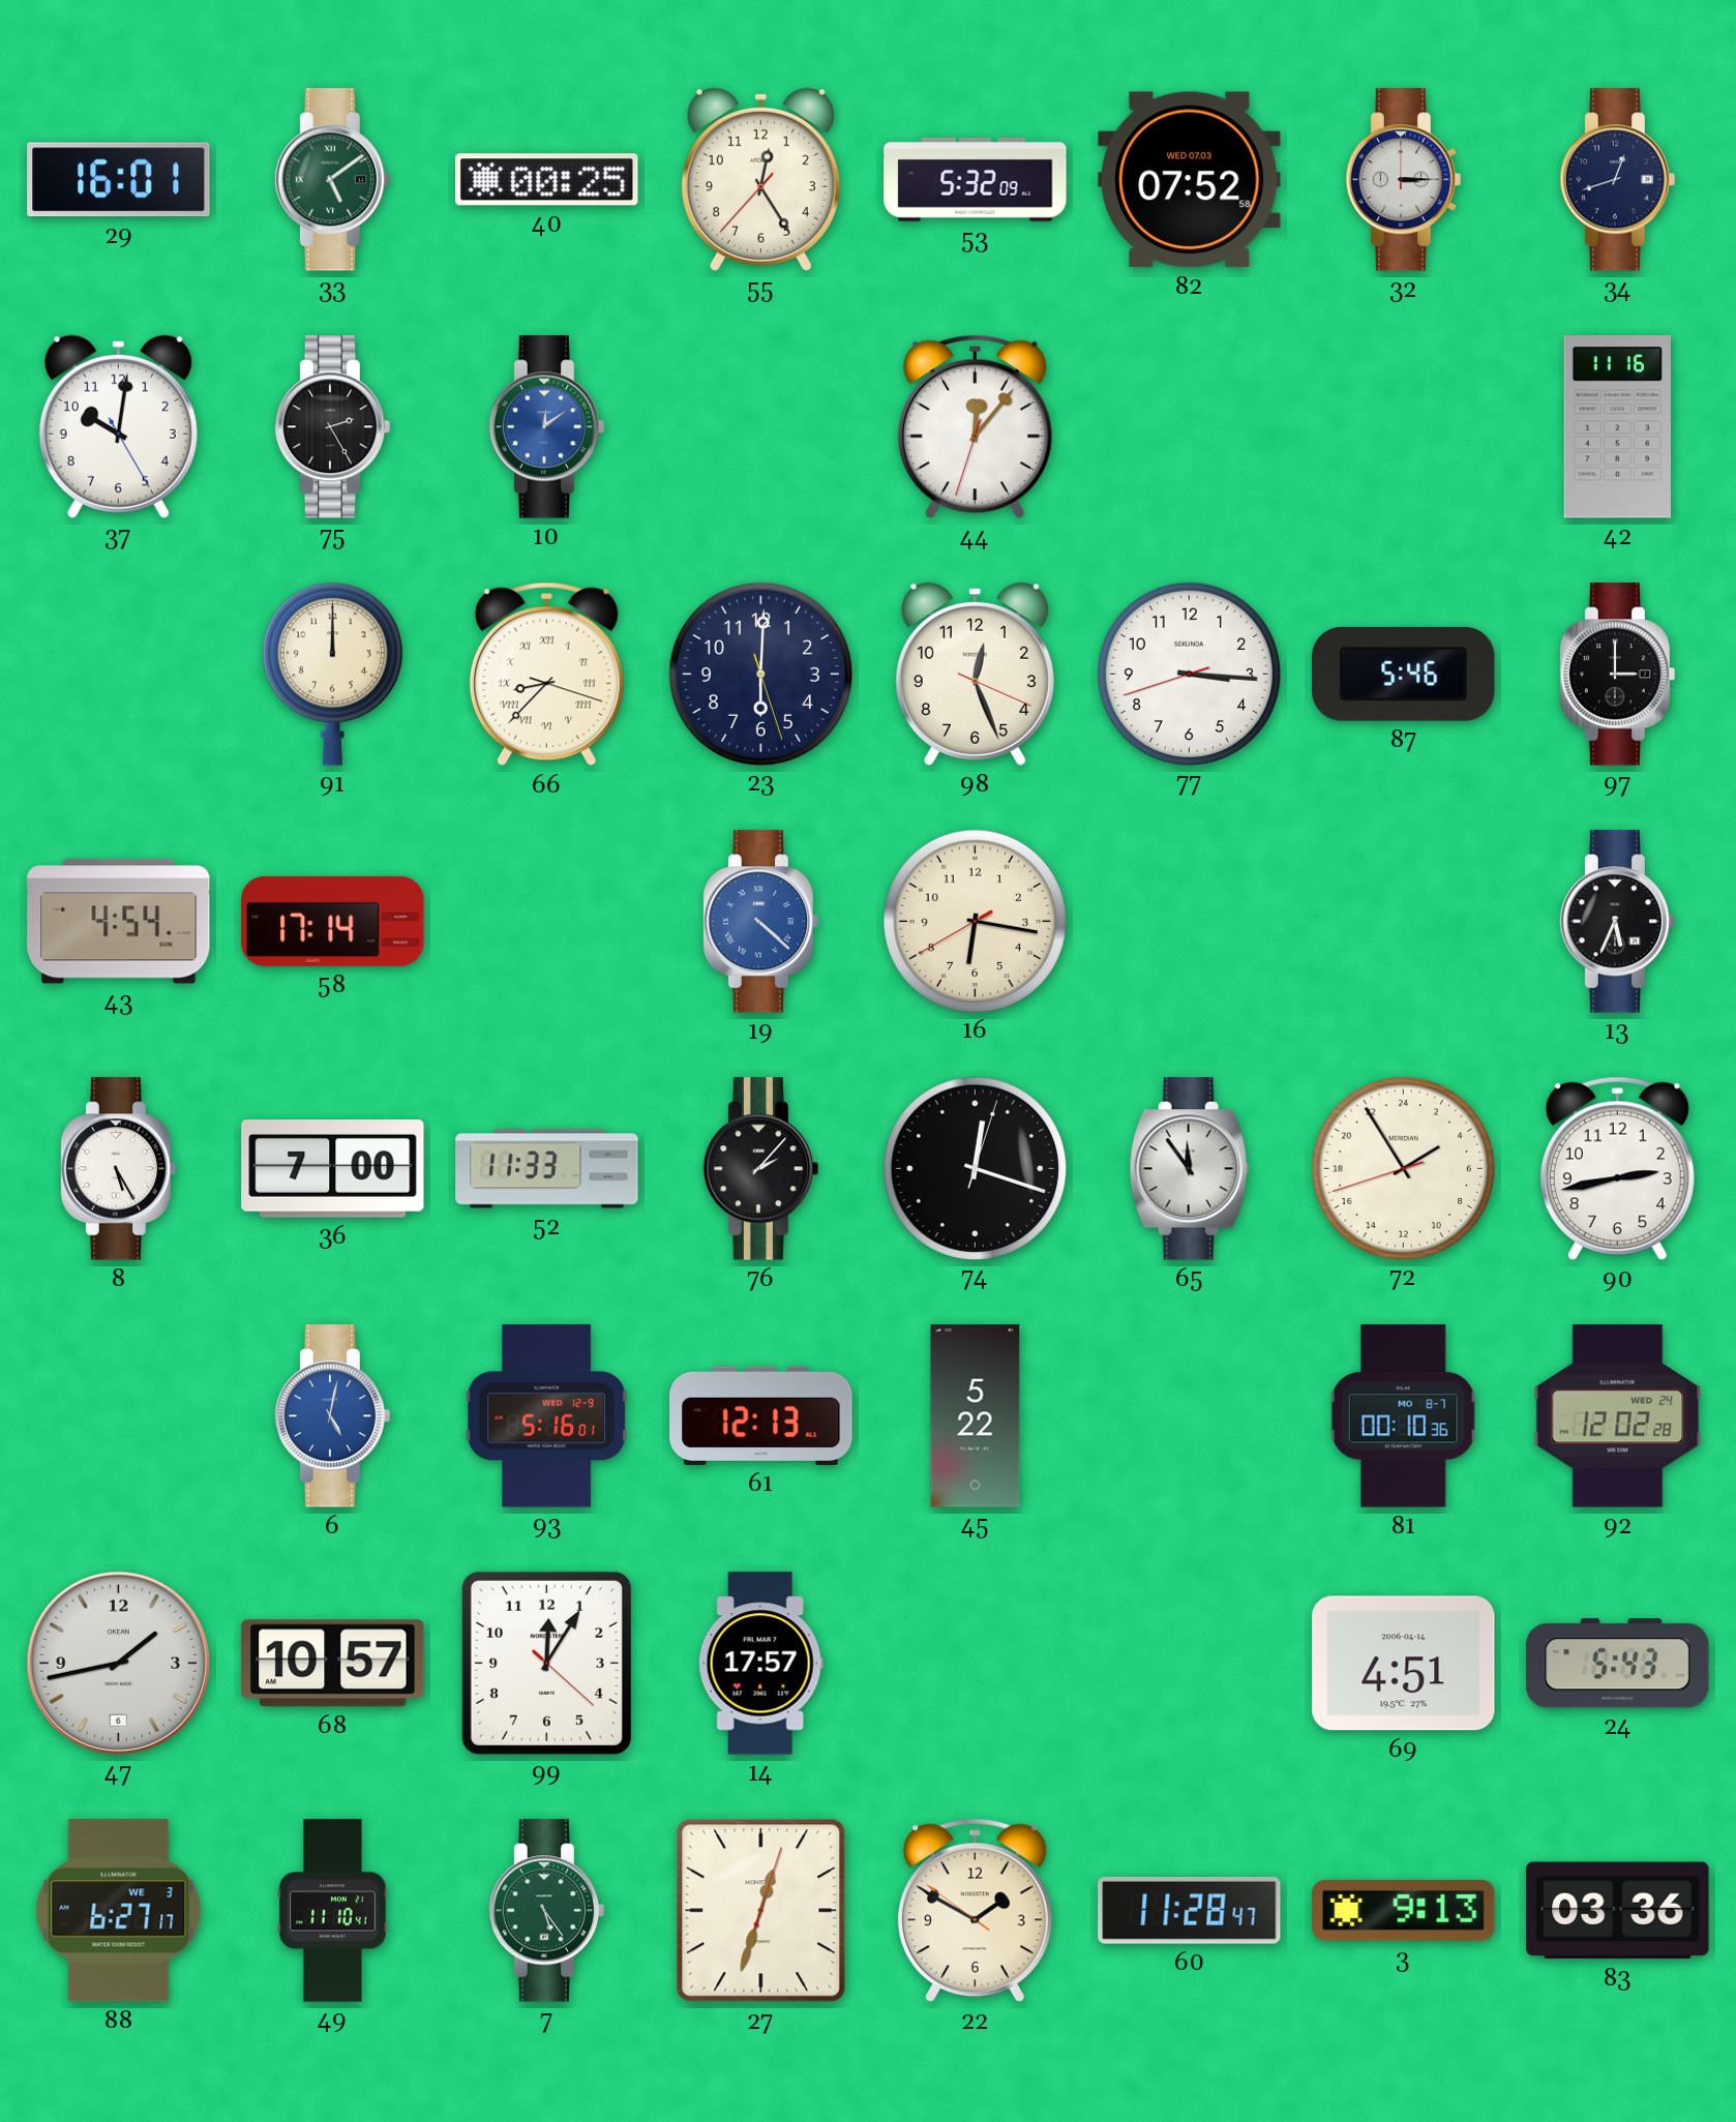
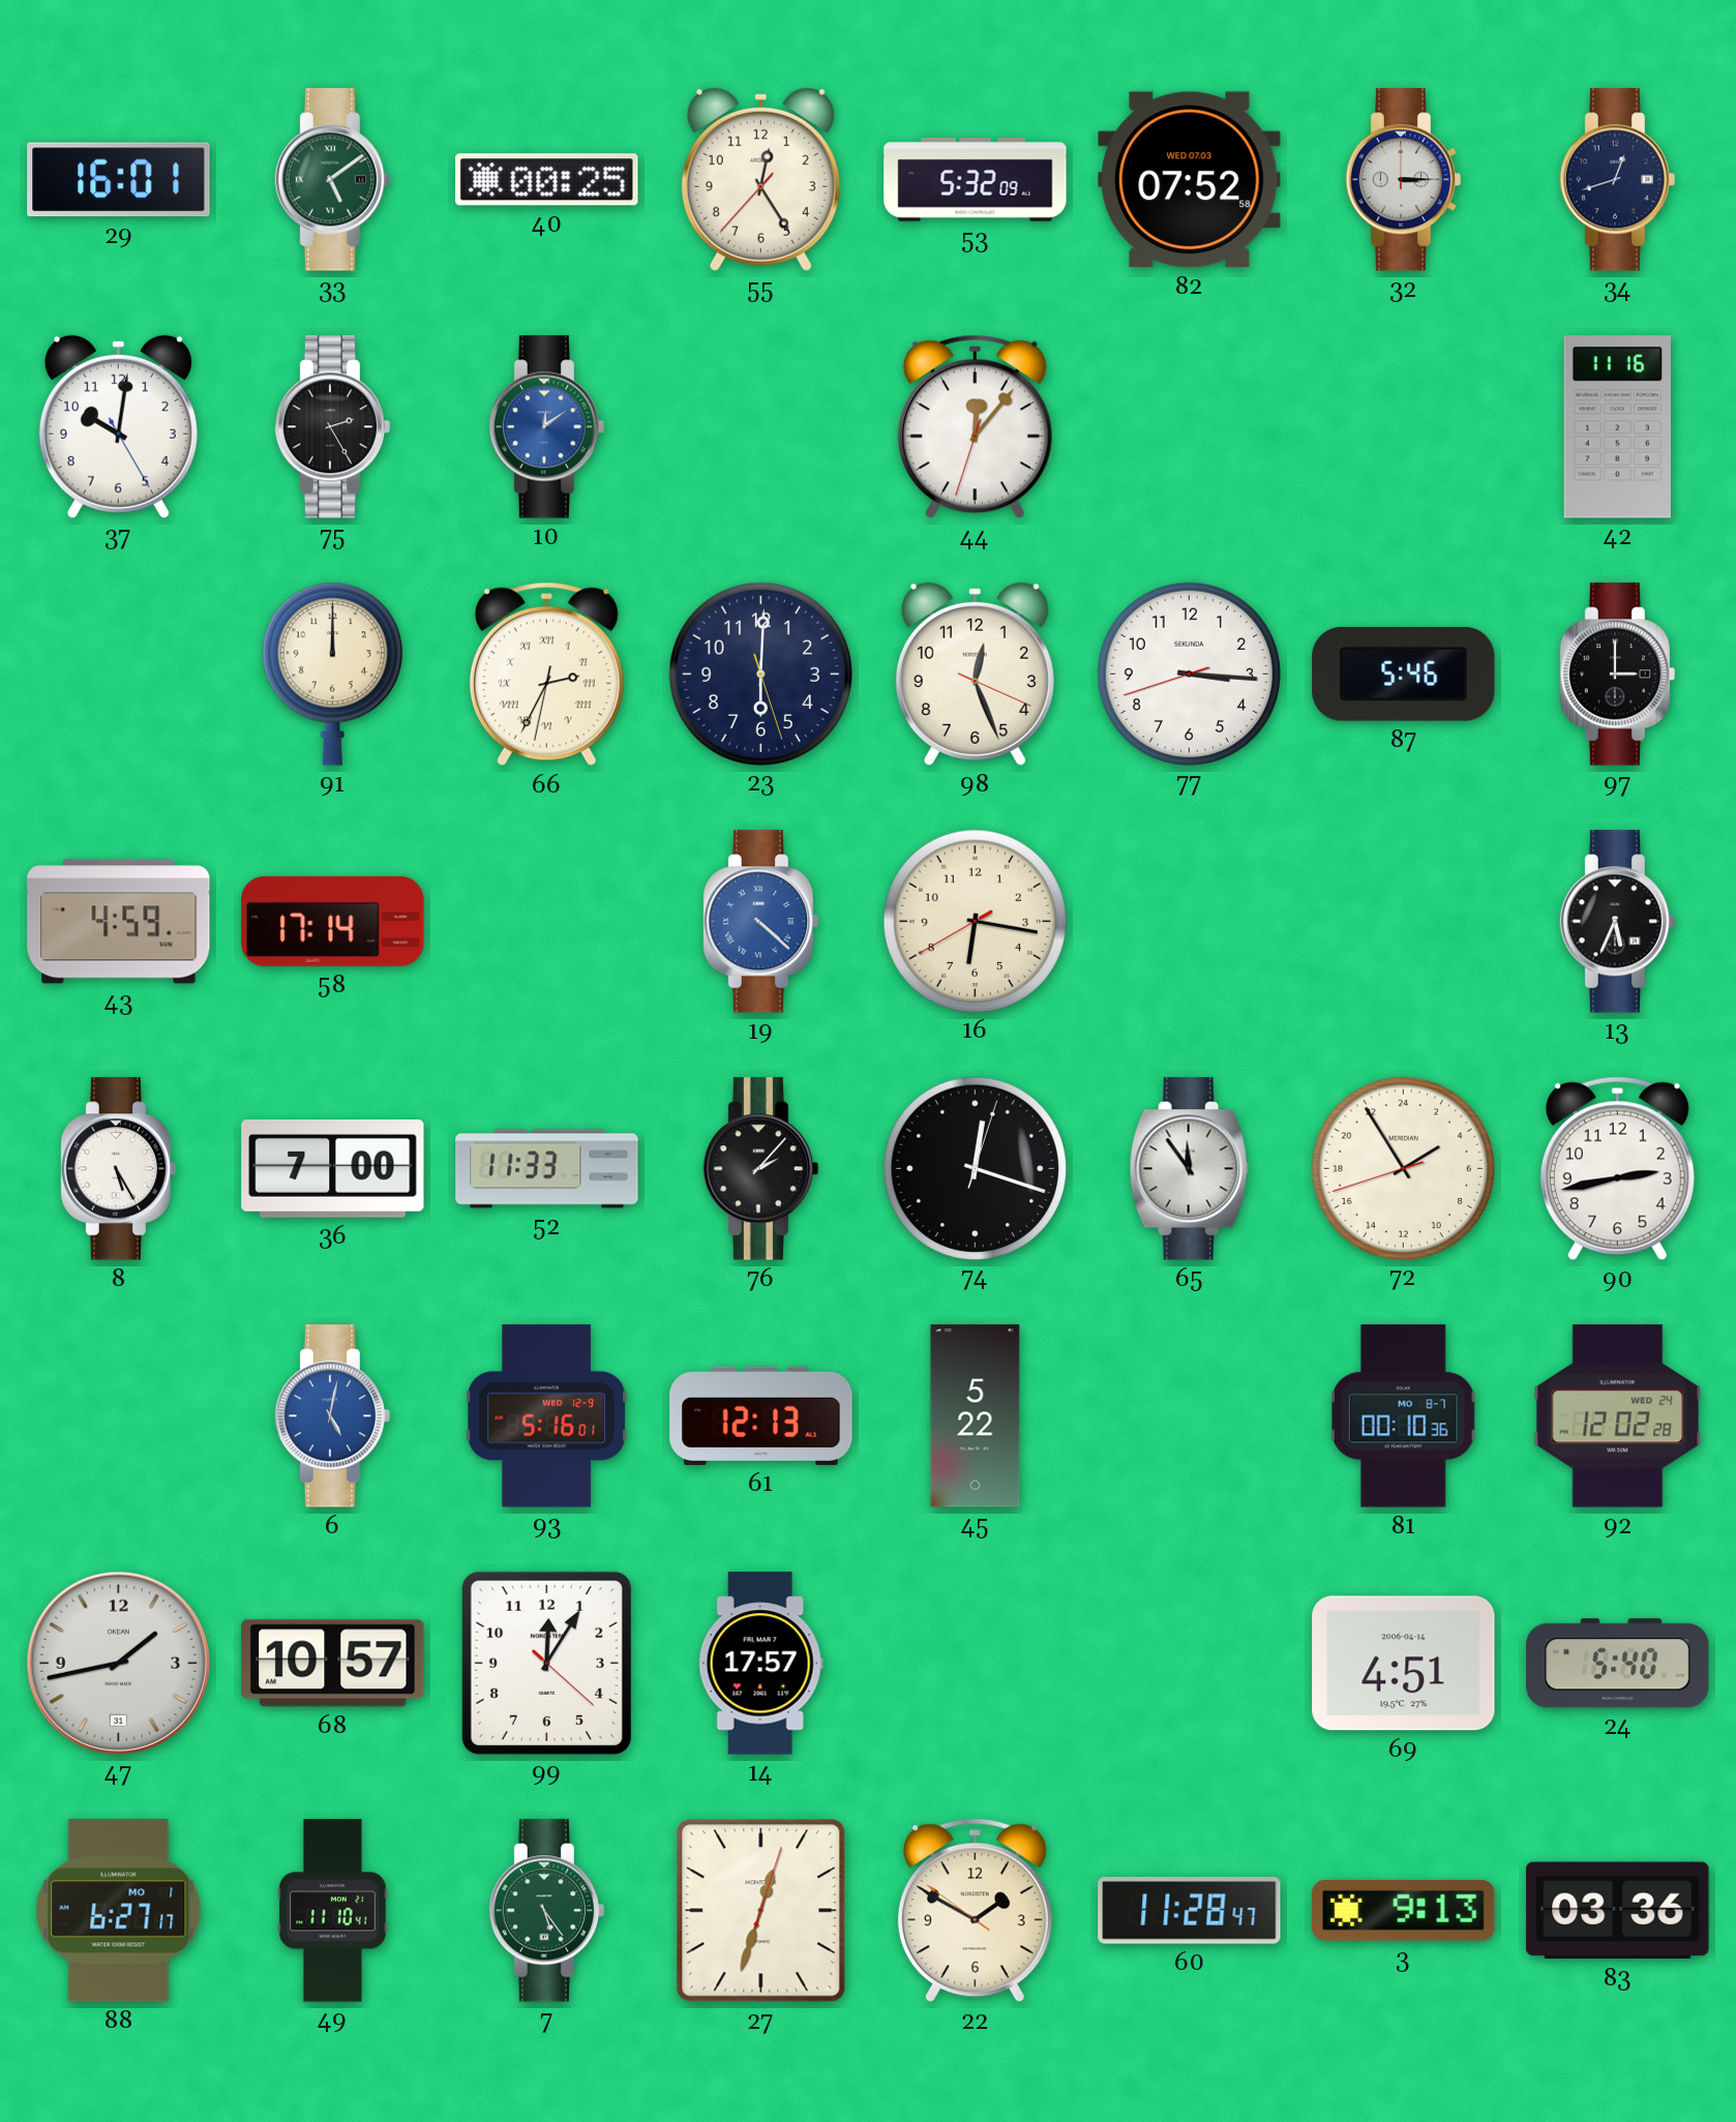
66: 8:37 -> 2:34
43: 4:54 -> 4:59
47 date: 6 -> 31
24: 5:43 -> 5:40
88 date: WE 3 -> MO 1
